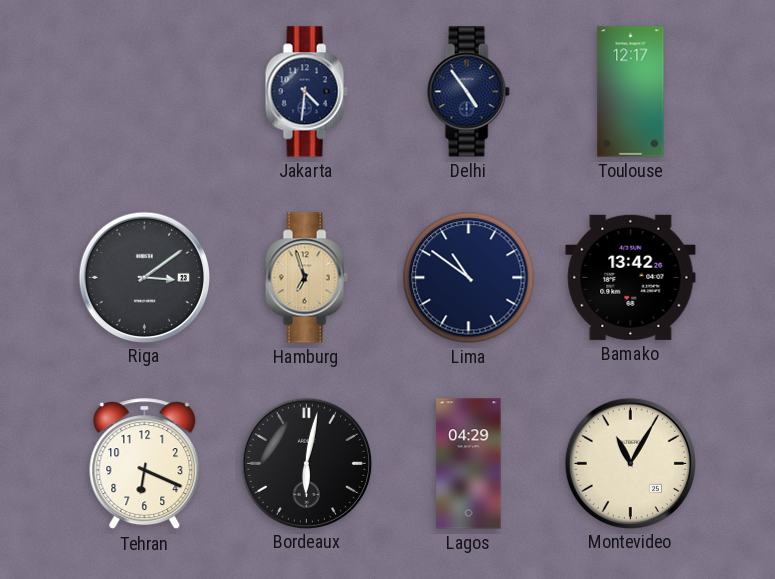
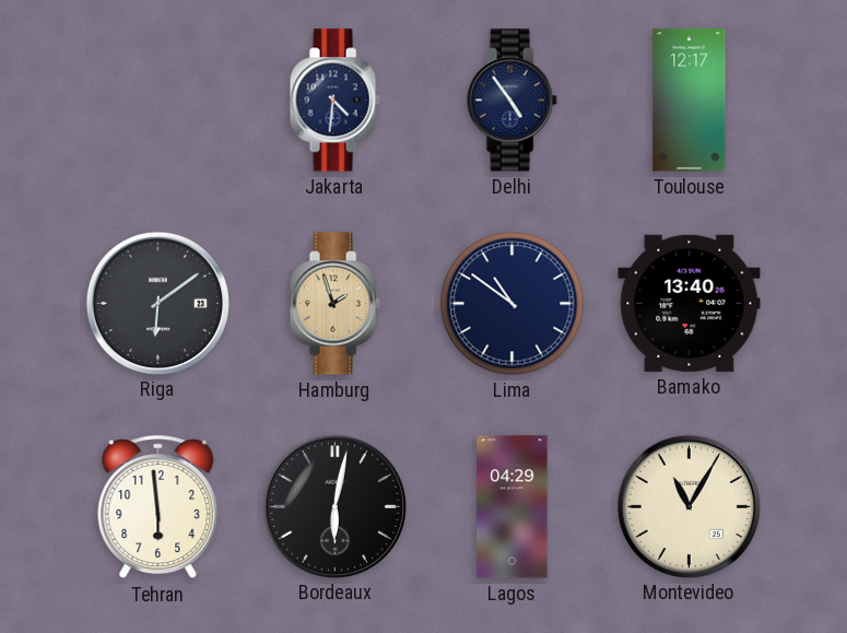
Riga: 3:09 -> 6:09
Hamburg: 6:57 -> 1:57
Bamako: 13:42 -> 13:40
Tehran: 6:19 -> 5:59
